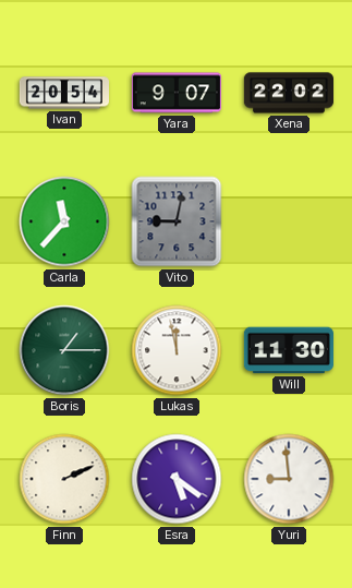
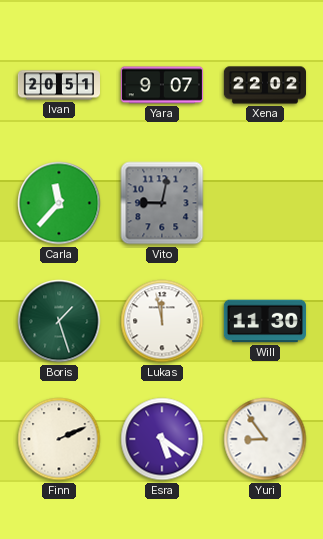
Ivan: 20:54 -> 20:51
Boris: 1:15 -> 1:27
Yuri: 8:59 -> 8:54
